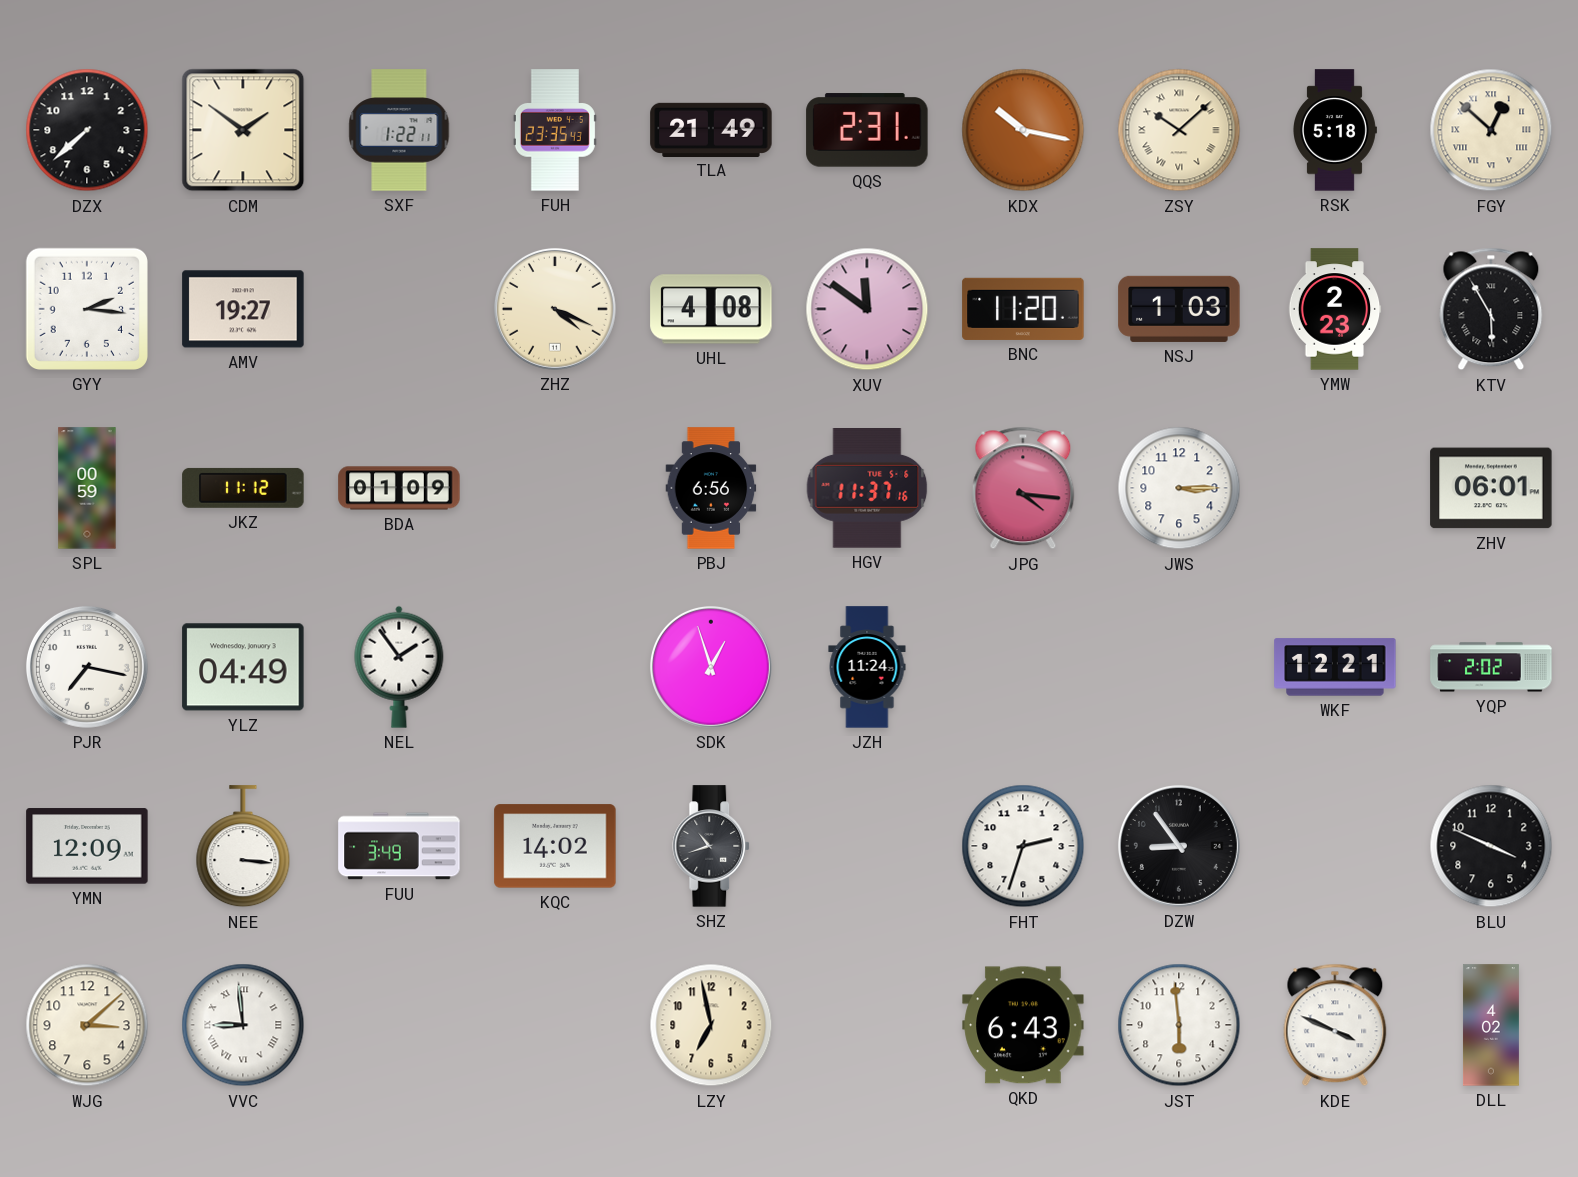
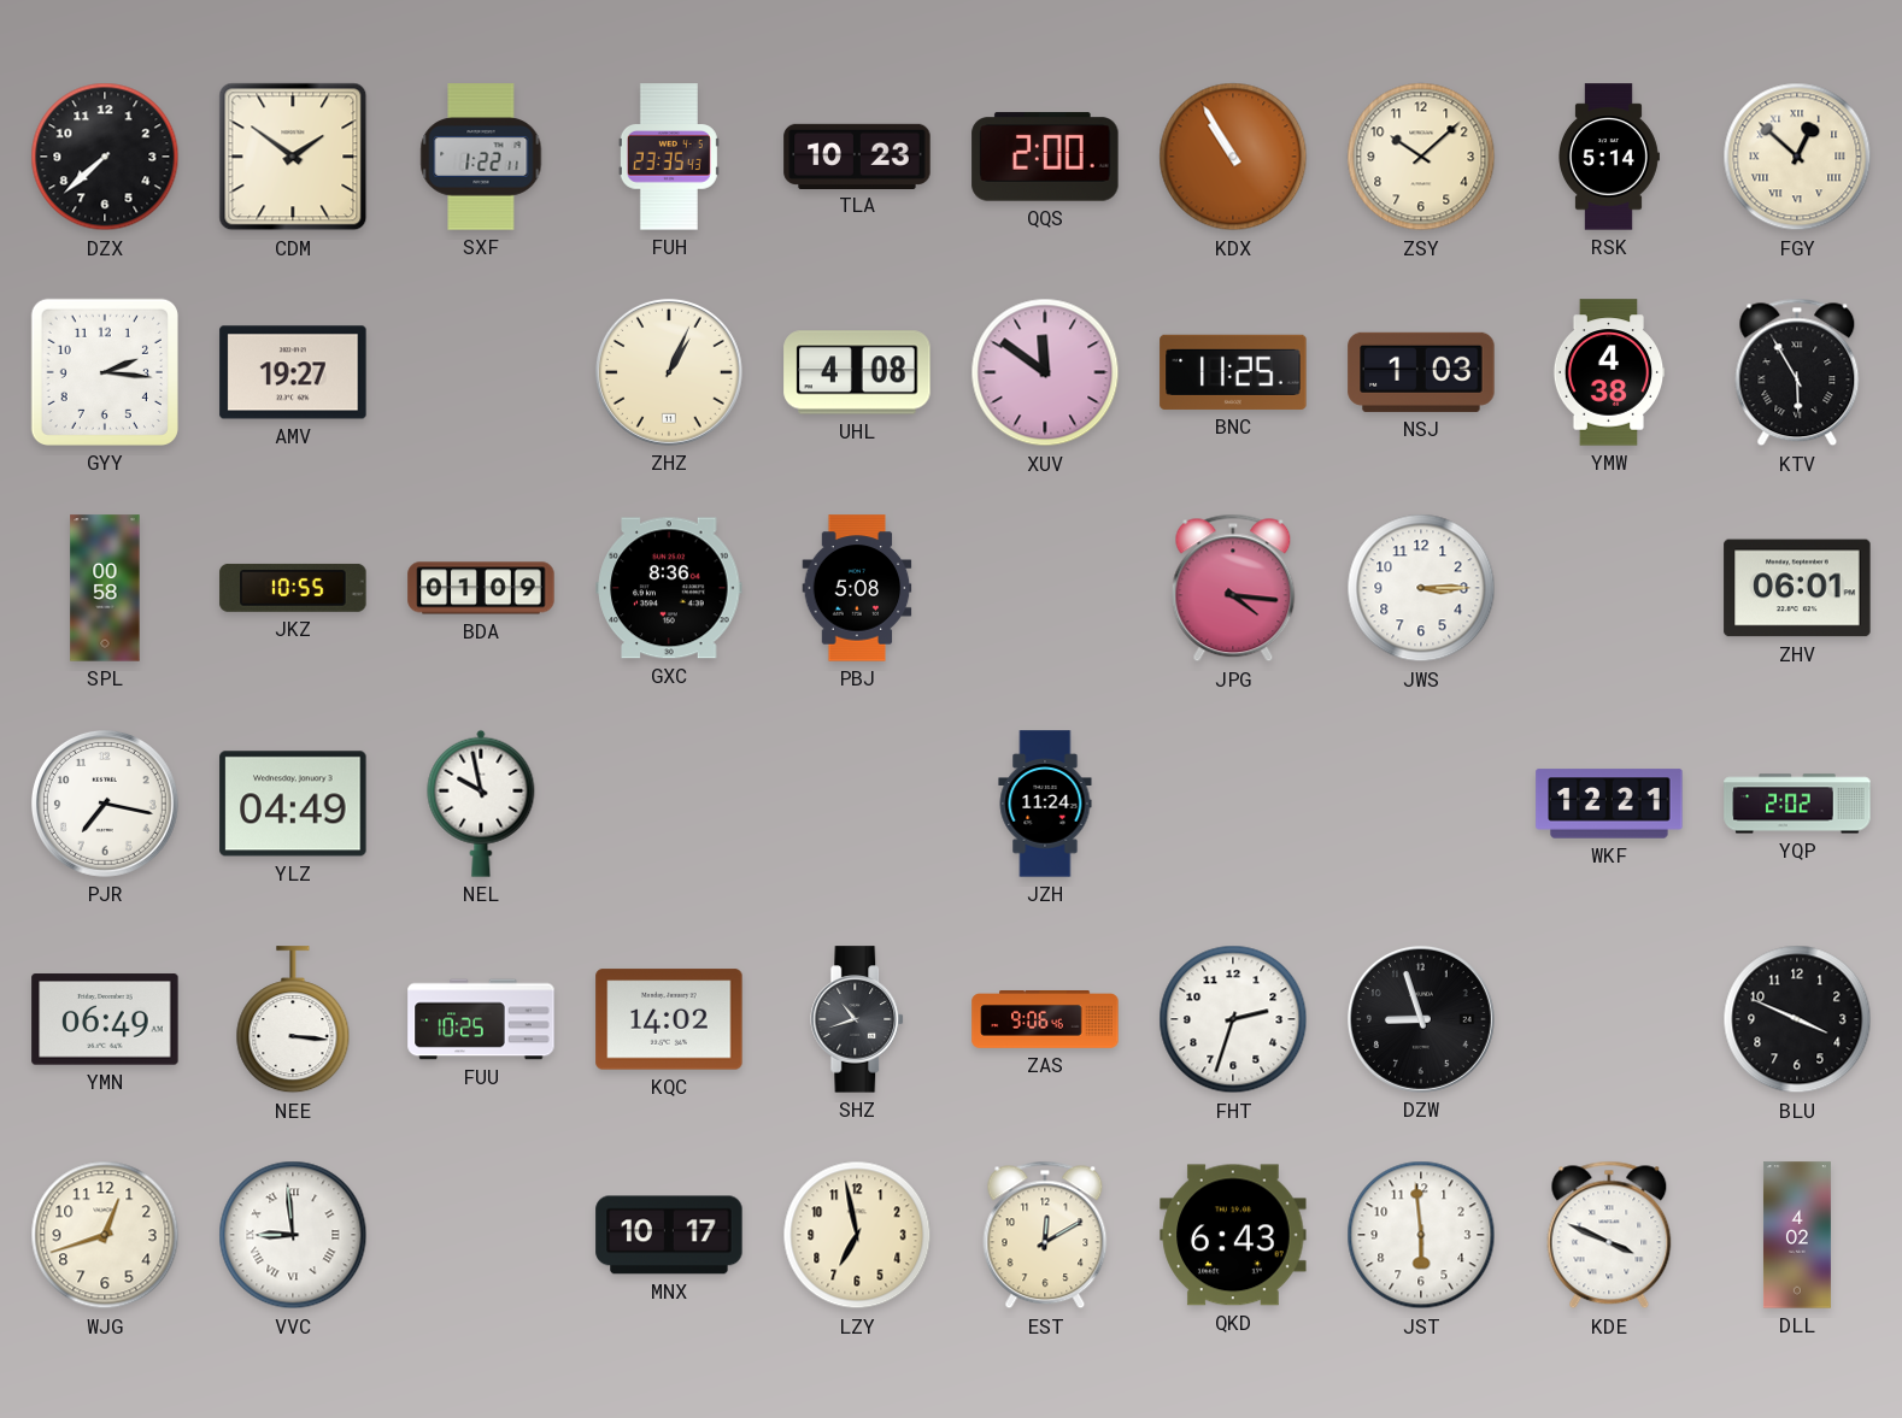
TLA: 21:49 -> 10:23
QQS: 2:31 -> 2:00
KDX: 10:17 -> 10:55
ZSY numerals: Roman -> Arabic
RSK: 5:18 -> 5:14
ZHZ: 4:19 -> 1:04
BNC: 11:20 -> 11:25
YMW: 2:23 -> 4:38
SPL: 00:59 -> 00:58
JKZ: 11:12 -> 10:55
GXC: none -> 8:36
PBJ: 6:56 -> 5:08
HGV: 11:37 -> none
NEL: 1:54 -> 9:58
SDK: 12:57 -> none
YMN: 12:09 -> 06:49
FUU: 3:49 -> 10:25
ZAS: none -> 9:06
DZW: 8:54 -> 8:57
WJG: 3:08 -> 12:42
MNX: none -> 10:17
EST: none -> 12:10
